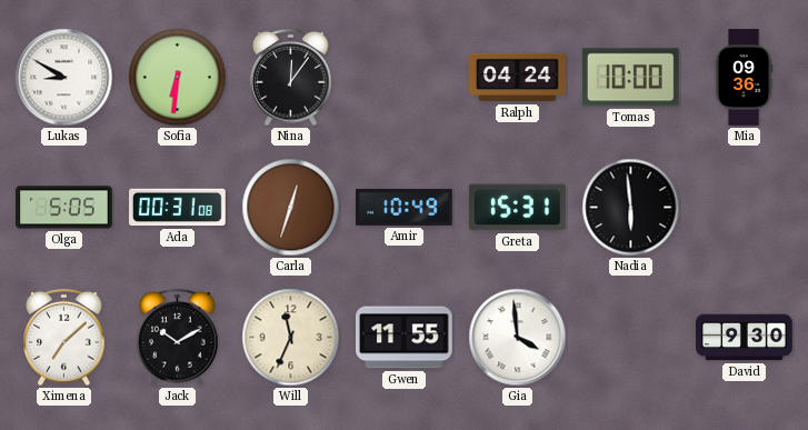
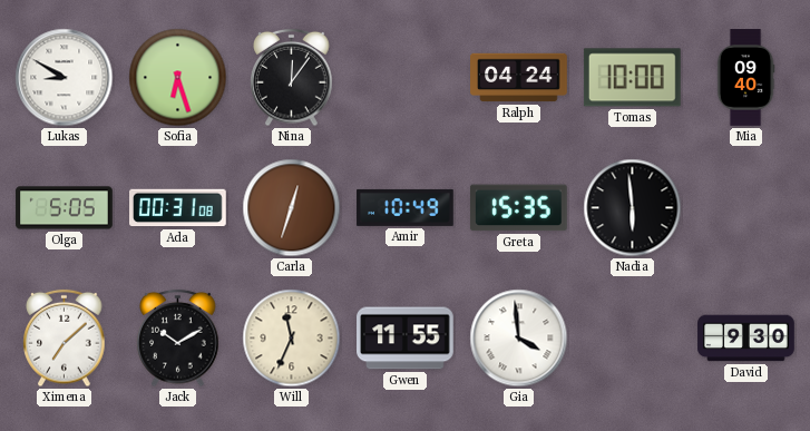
Sofia: 6:31 -> 6:27
Mia: 09:36 -> 09:40
Greta: 15:31 -> 15:35
